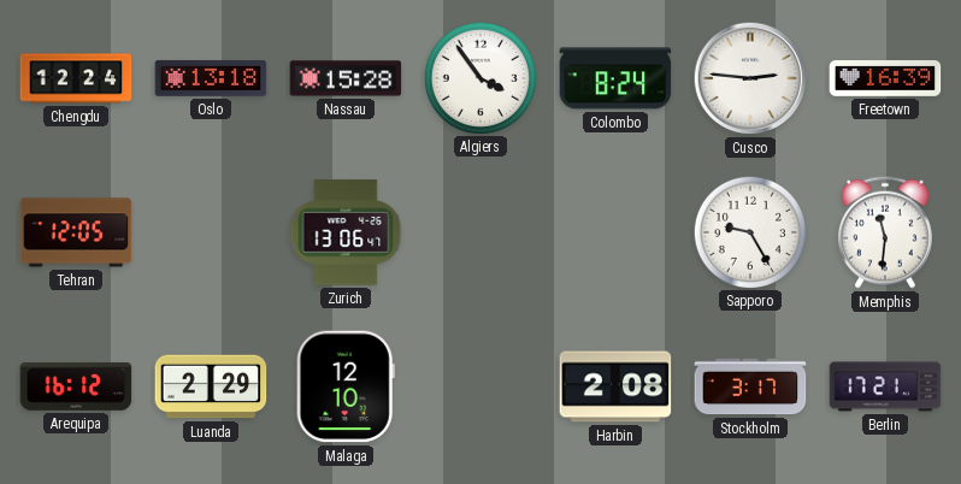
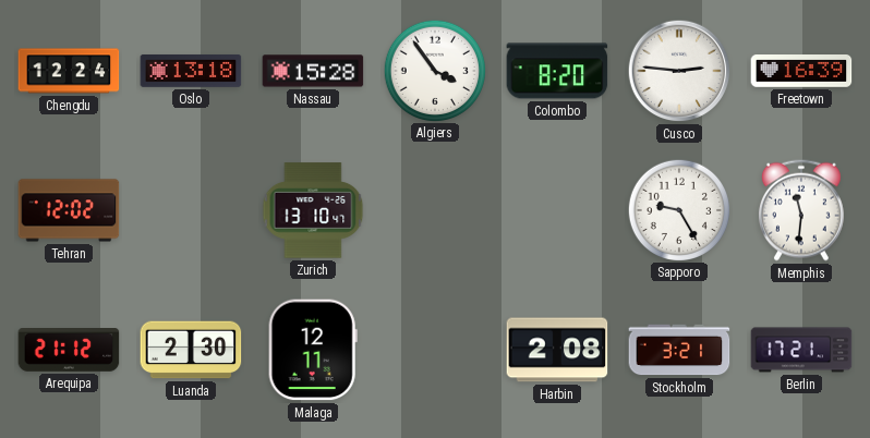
Colombo: 8:24 -> 8:20
Tehran: 12:05 -> 12:02
Zurich: 13:06 -> 13:10
Arequipa: 16:12 -> 21:12
Luanda: 2:29 -> 2:30
Malaga: 12:10 -> 12:11
Stockholm: 3:17 -> 3:21
